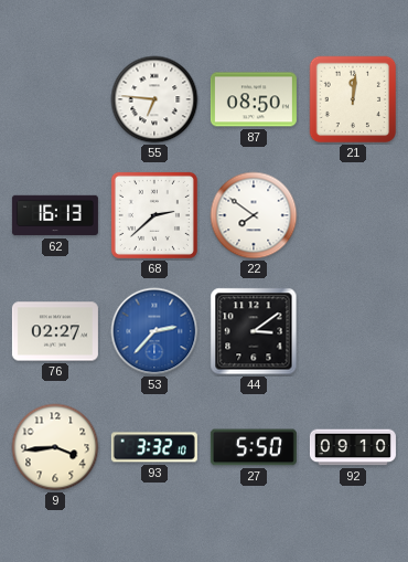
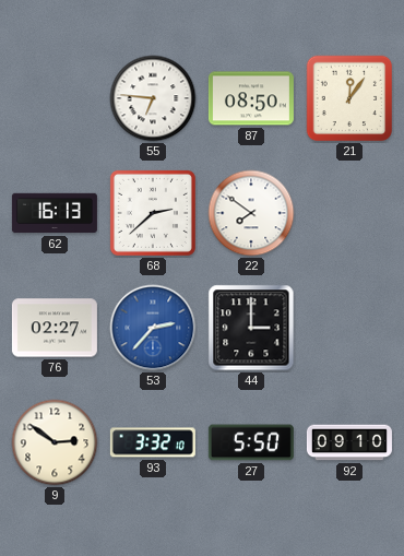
21: 12:01 -> 12:06
44: 3:09 -> 3:00
9: 3:44 -> 2:51
